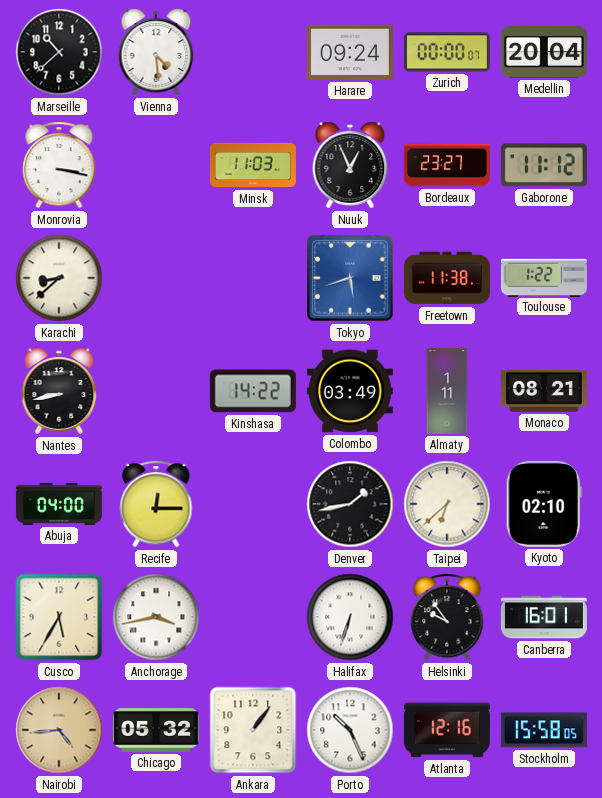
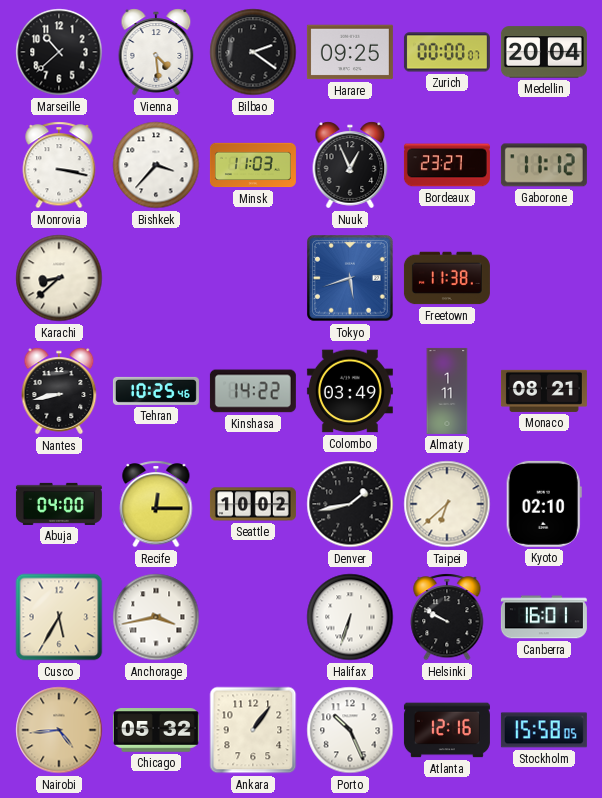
Bilbao: none -> 2:21
Harare: 09:24 -> 09:25
Bishkek: none -> 3:37
Toulouse: 1:22 -> none
Tehran: none -> 10:25
Seattle: none -> 10:02
Helsinki: 9:54 -> 9:50
